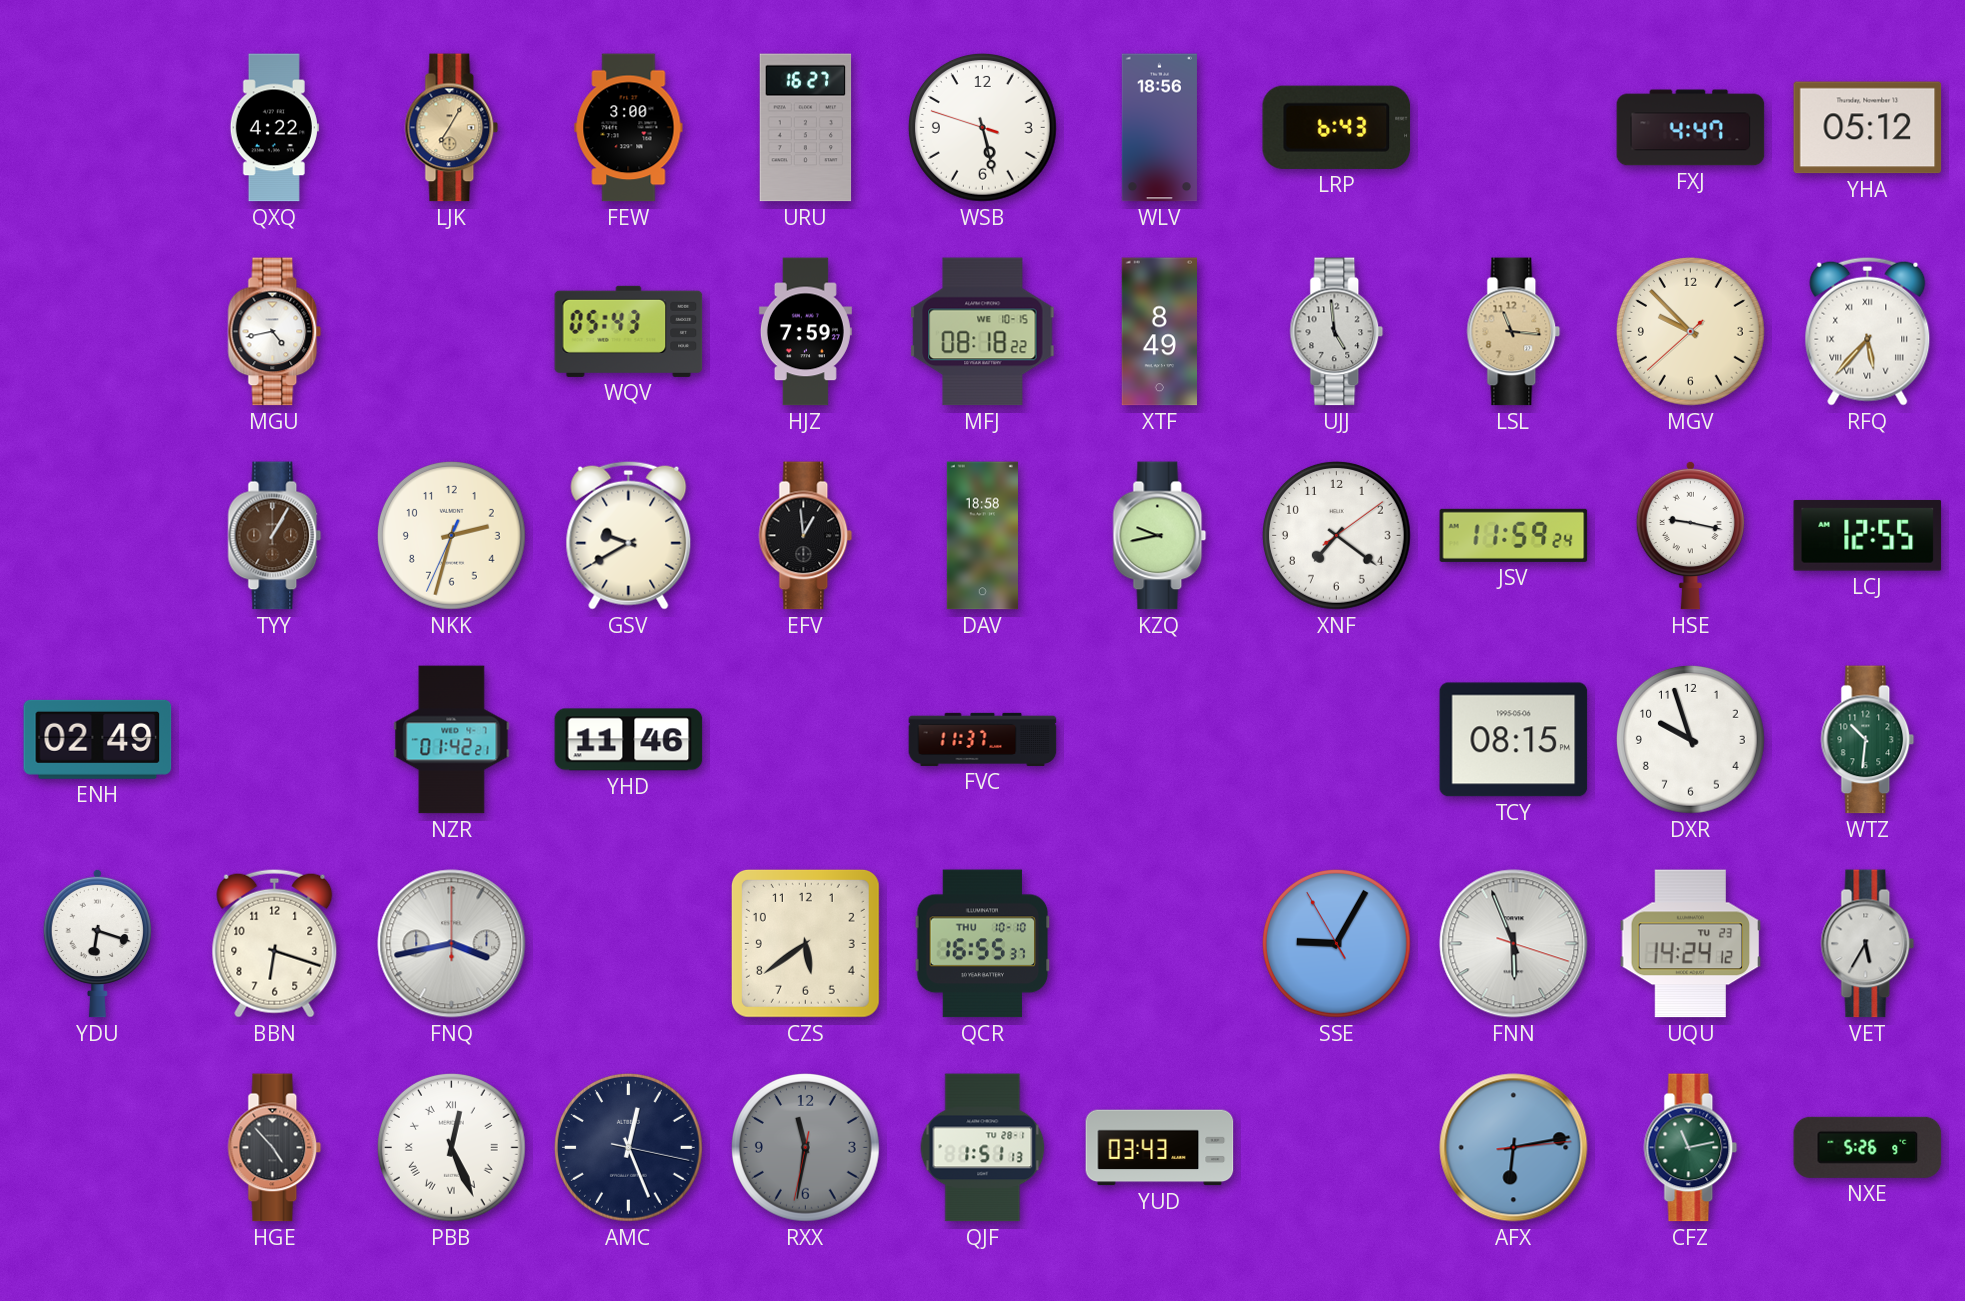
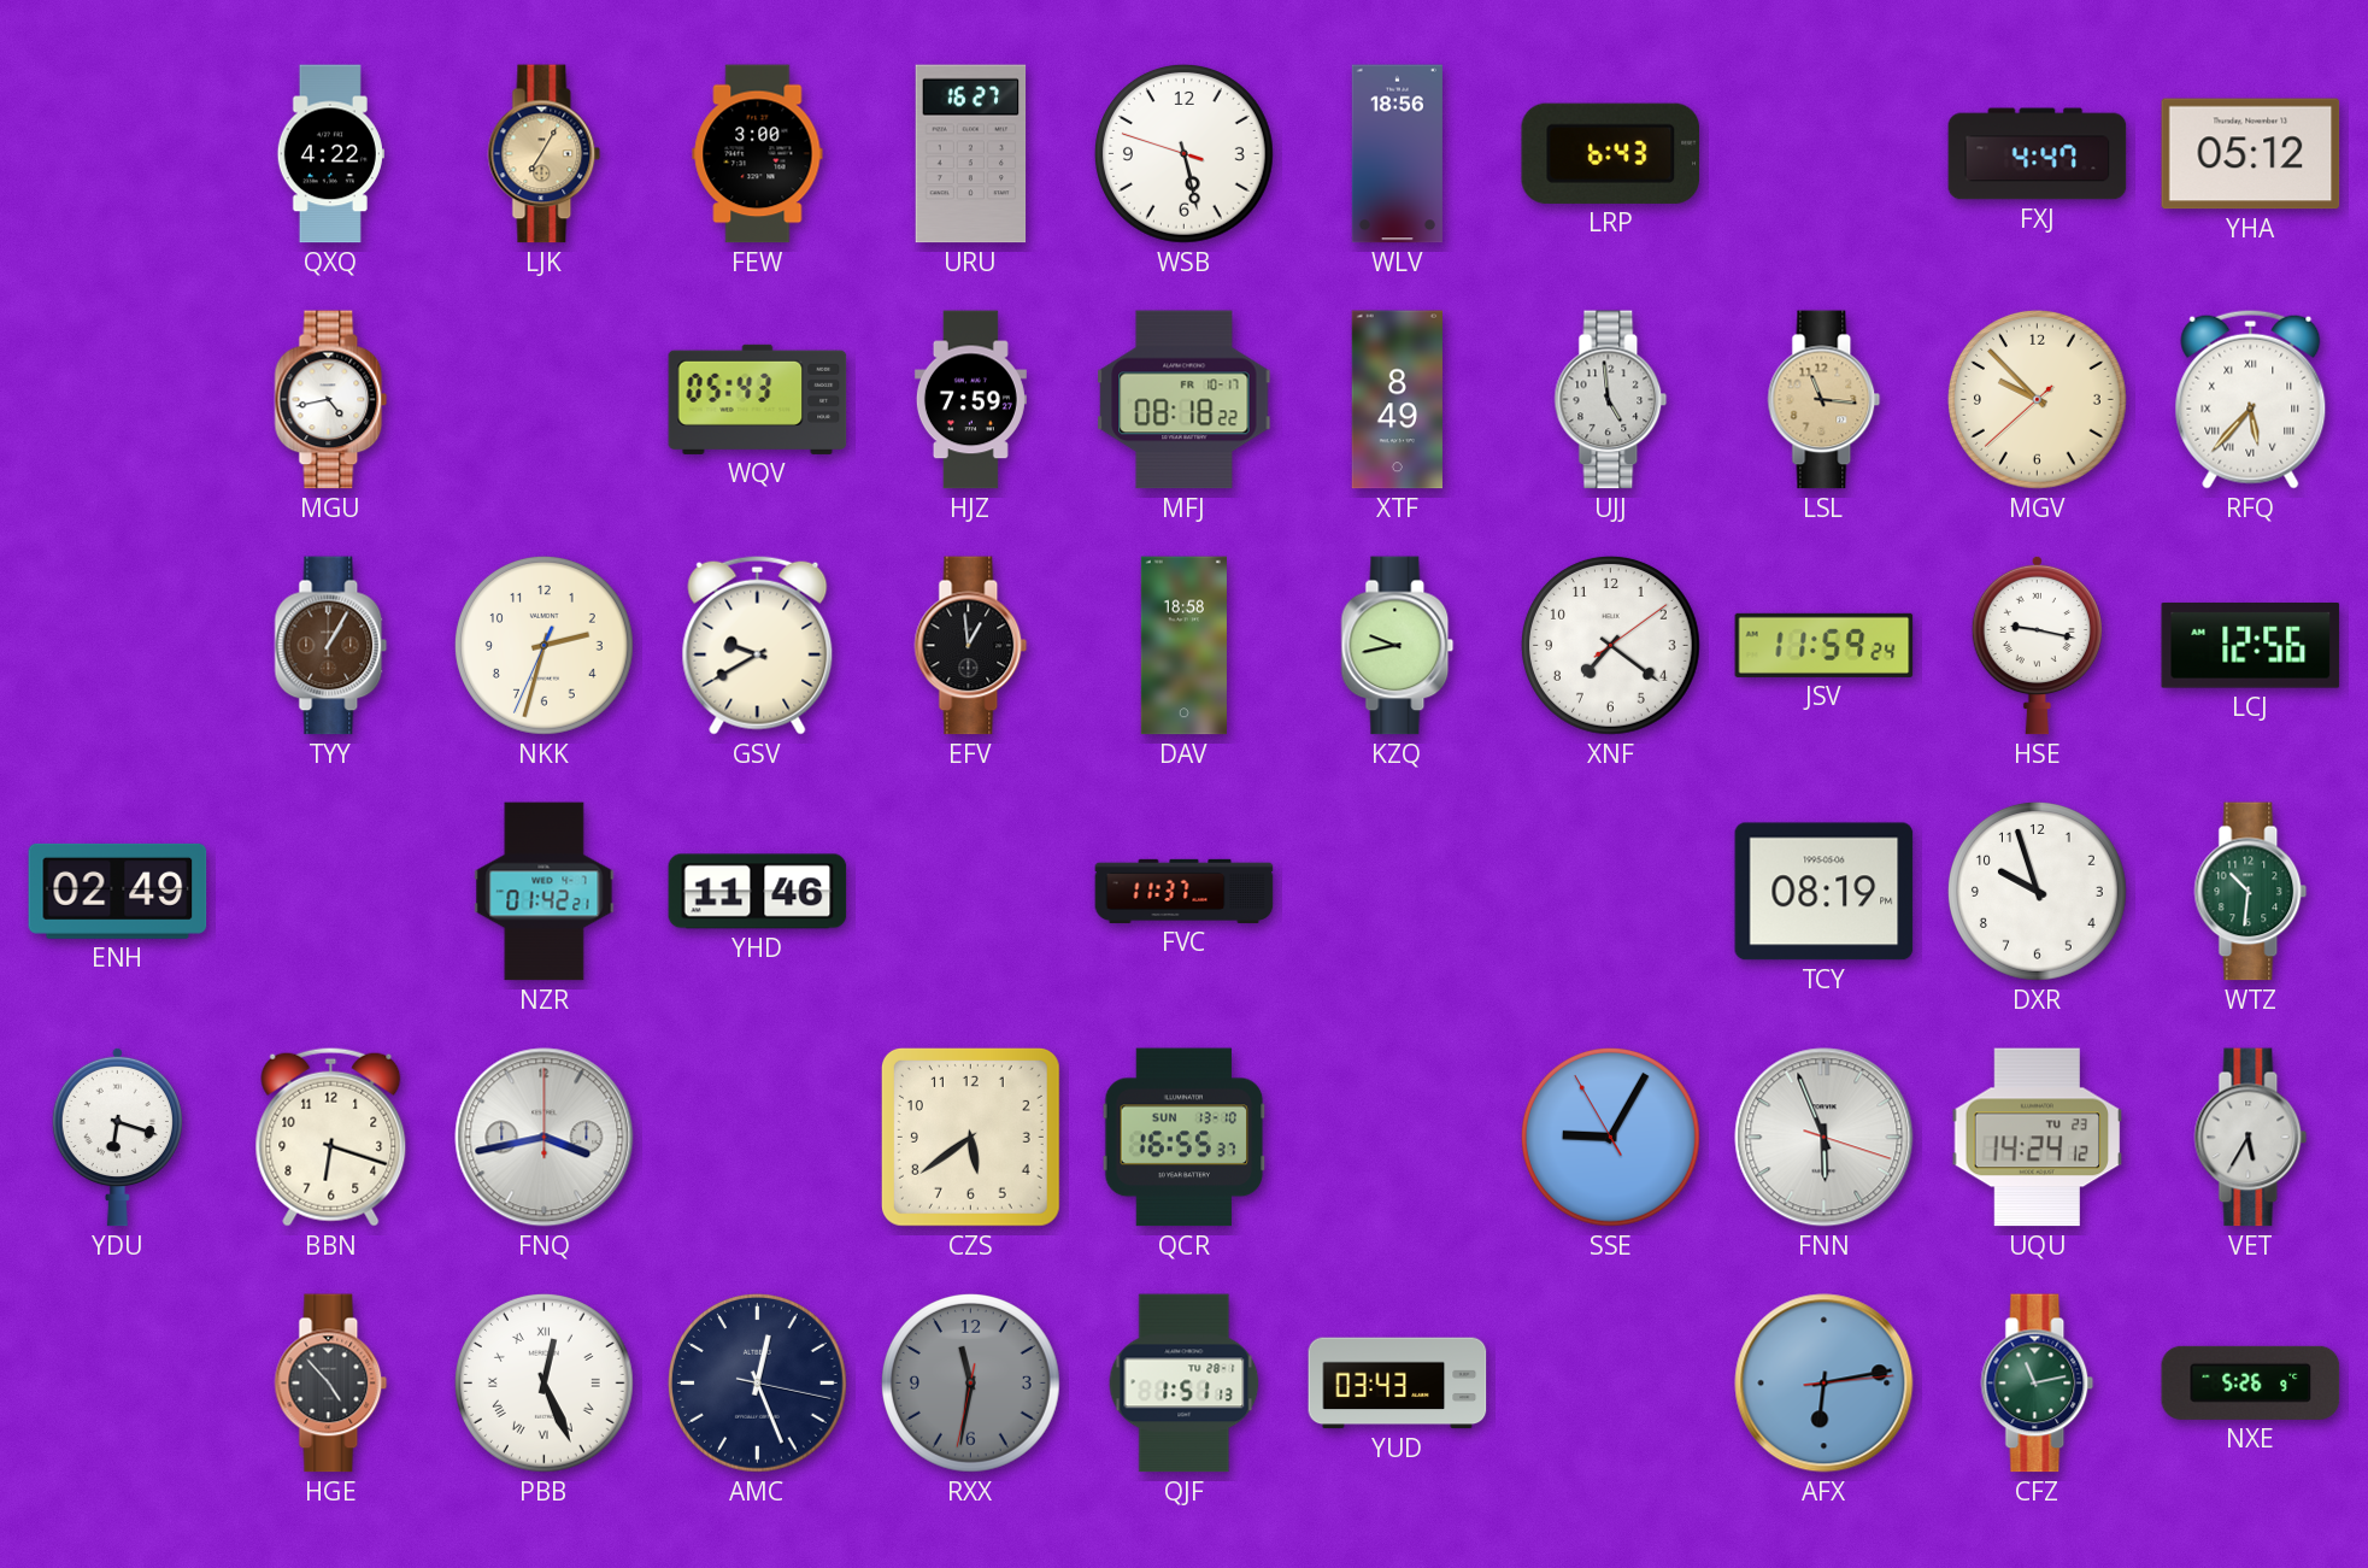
MFJ date: WE 10-15 -> FR 10-17
LCJ: 12:55 -> 12:56
TCY: 08:15 -> 08:19
QCR date: THU 10-10 -> SUN 13-10
